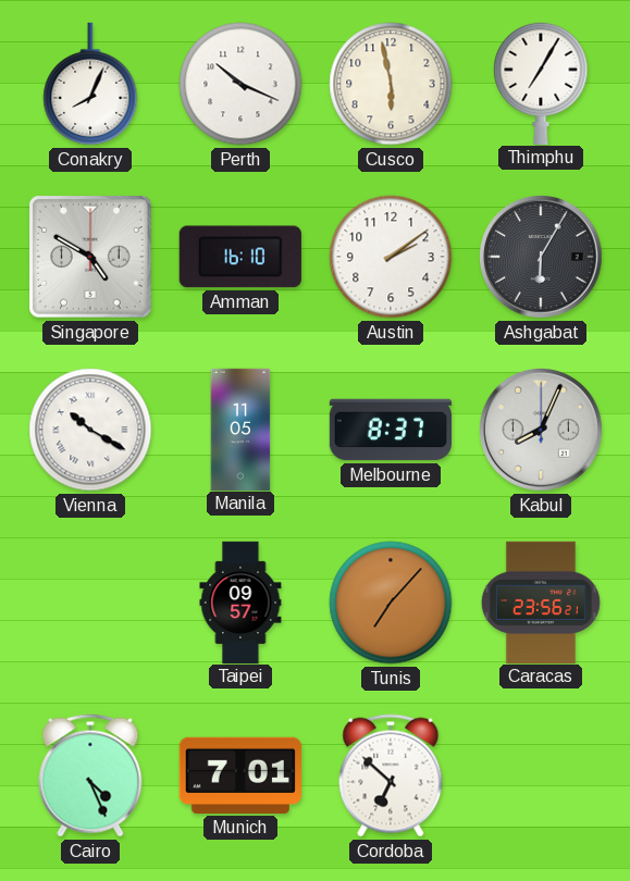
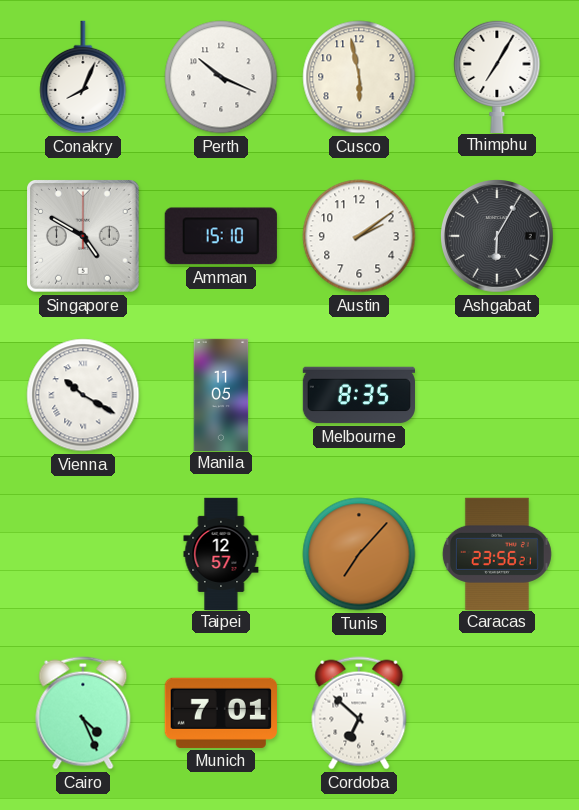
Amman: 16:10 -> 15:10
Melbourne: 8:37 -> 8:35
Kabul: 8:04 -> none
Taipei: 09:57 -> 12:57
